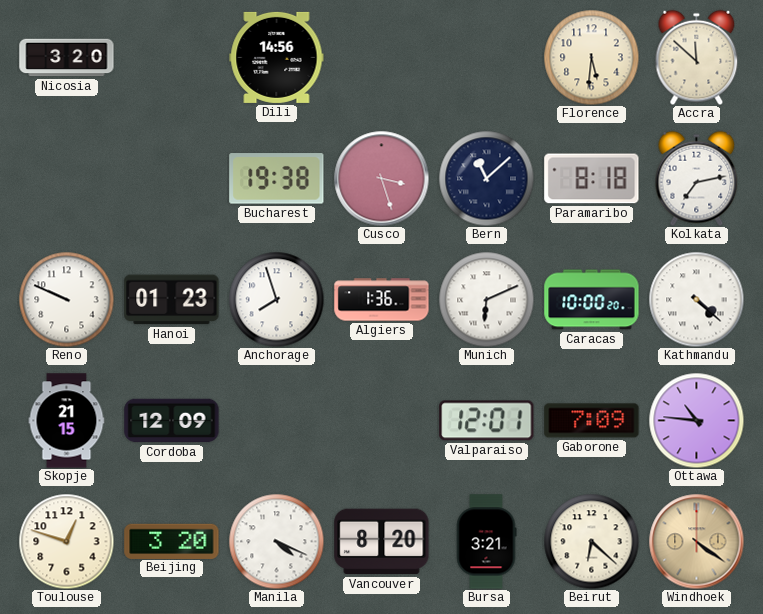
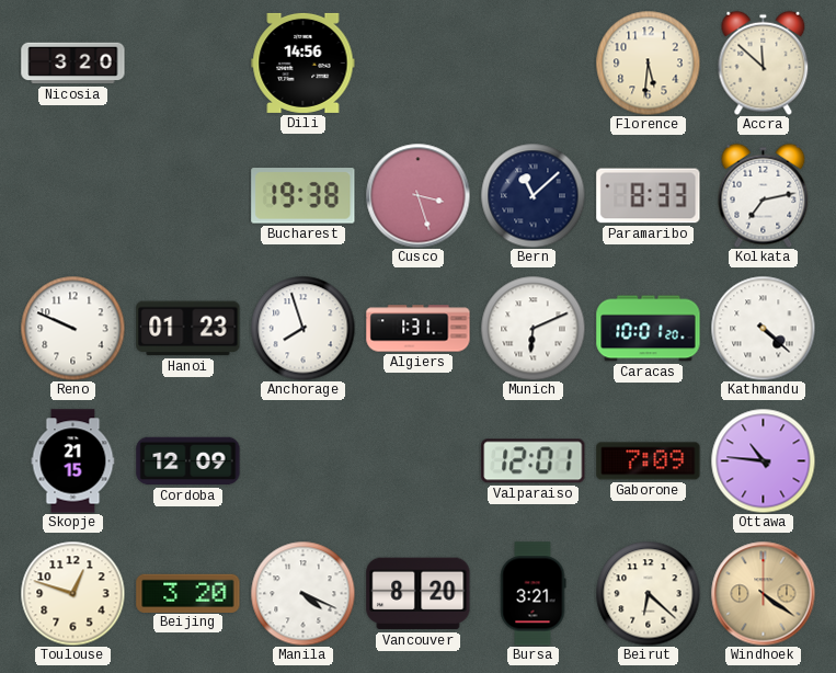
Paramaribo: 8:18 -> 8:33
Algiers: 1:36 -> 1:31
Caracas: 10:00 -> 10:01
